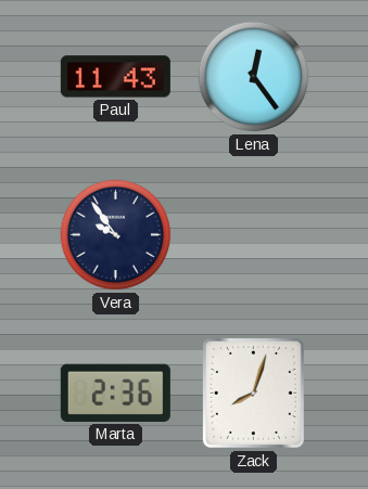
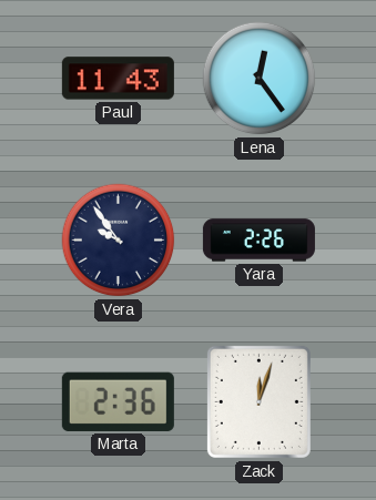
Yara: none -> 2:26
Zack: 8:03 -> 12:03
